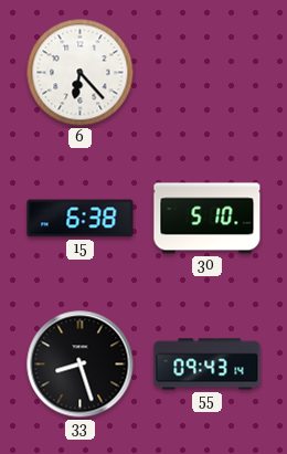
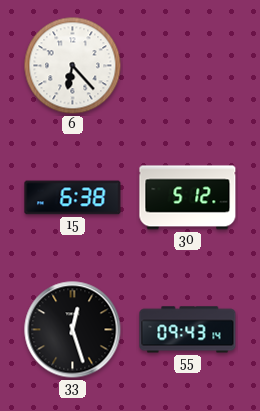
30: 5:10 -> 5:12
33: 8:27 -> 12:27
